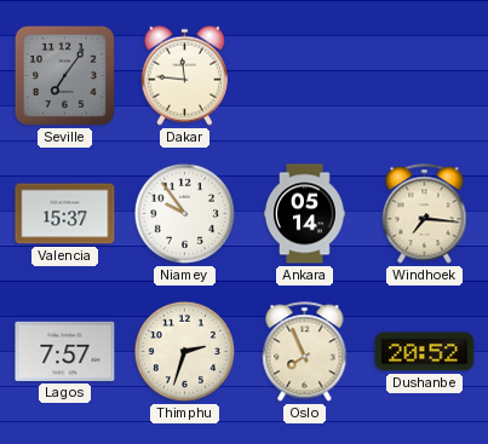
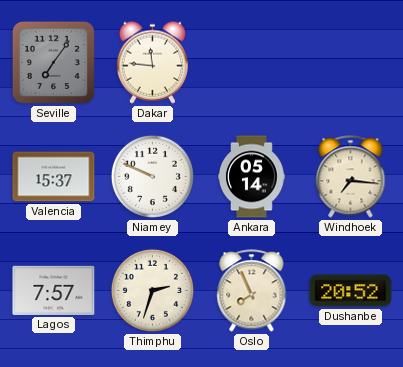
Niamey: 9:54 -> 9:49
